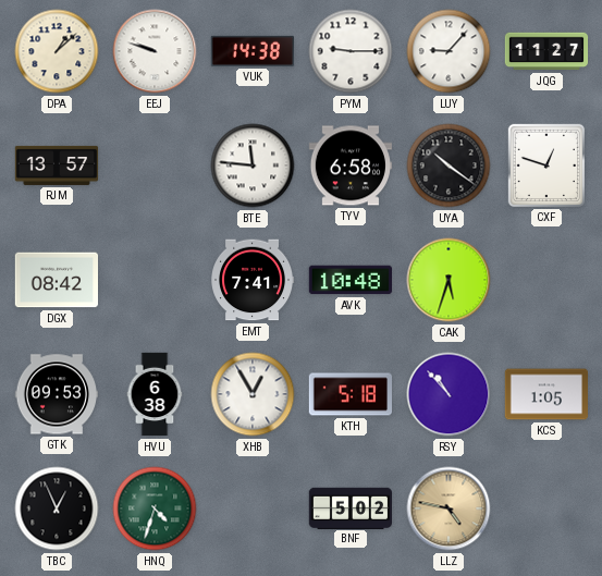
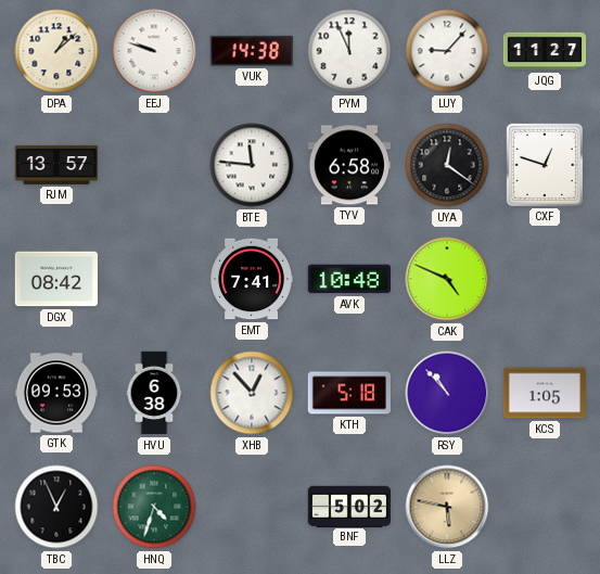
PYM: 9:15 -> 11:56
UYA: 10:21 -> 12:21
CAK: 5:33 -> 4:49
XHB: 12:55 -> 12:53
LLZ: 4:47 -> 5:47
